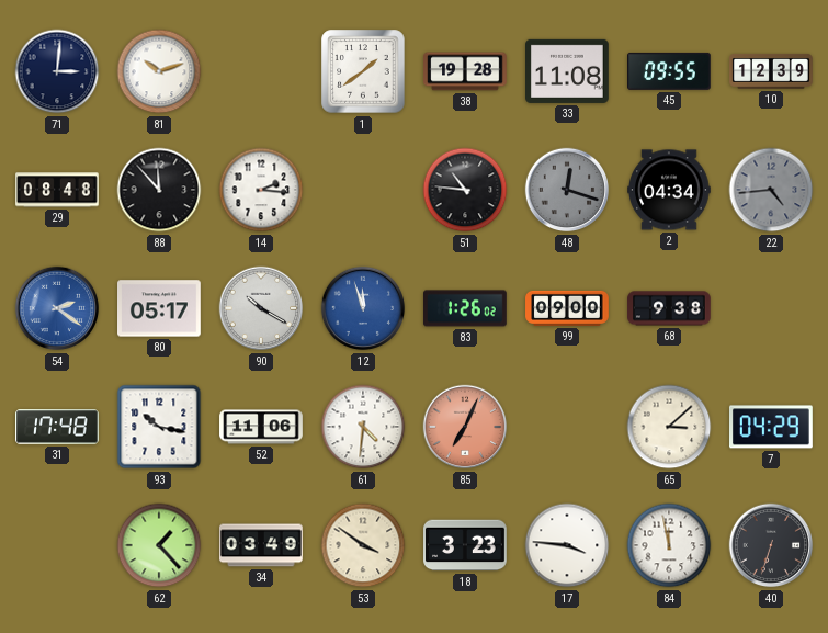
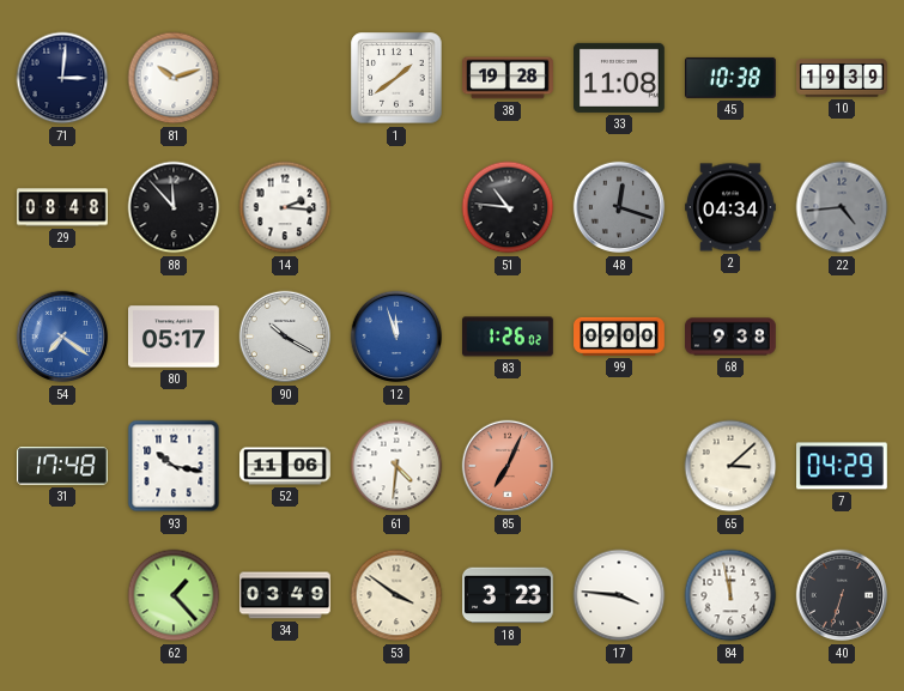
45: 09:55 -> 10:38
10: 12:39 -> 19:39
54: 2:21 -> 7:21
